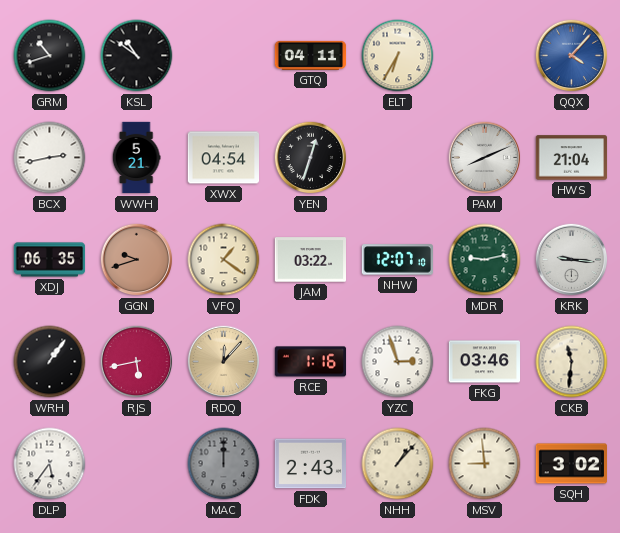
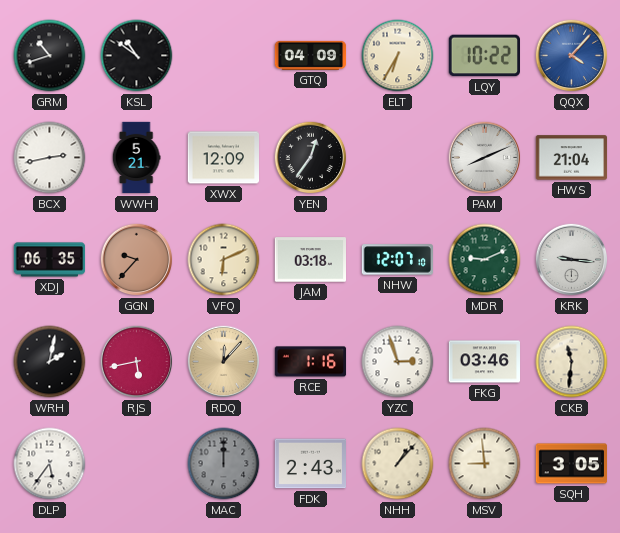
GTQ: 04:11 -> 04:09
LQY: none -> 10:22
XWX: 04:54 -> 12:09
YEN: 12:33 -> 12:36
GGN: 9:42 -> 9:37
VFQ: 1:21 -> 6:11
JAM: 03:22 -> 03:18
MDR: 9:13 -> 9:11
WRH: 1:06 -> 2:02
SQH: 3:02 -> 3:05
